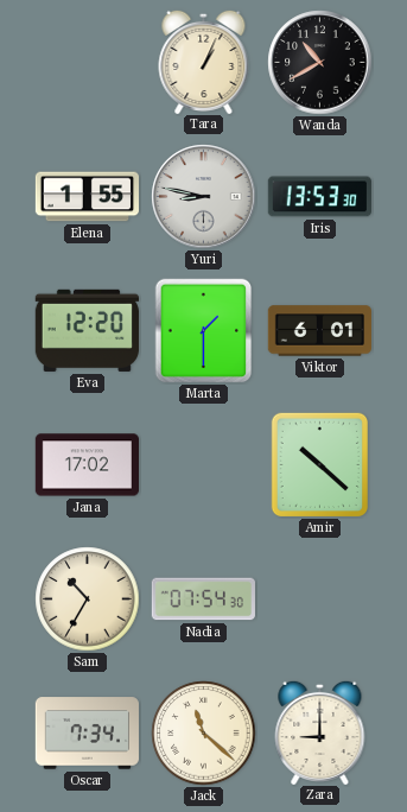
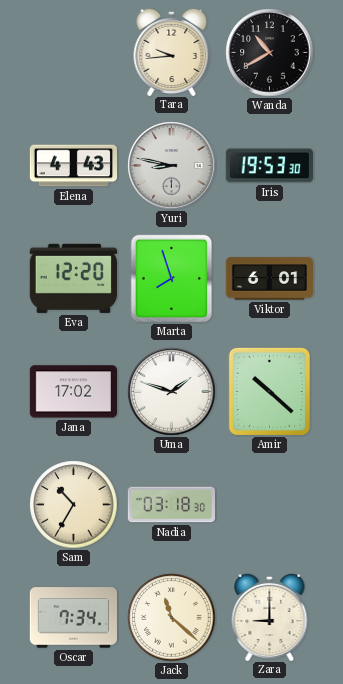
Tara: 1:04 -> 9:44
Elena: 1:55 -> 4:43
Iris: 13:53 -> 19:53
Marta: 1:30 -> 7:57
Uma: none -> 1:48
Nadia: 07:54 -> 03:18
